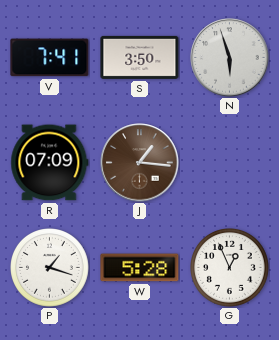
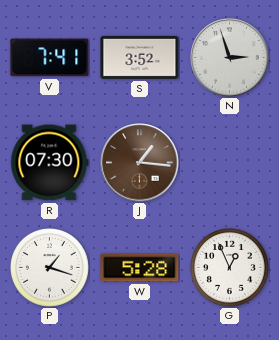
S: 3:50 -> 3:52
N: 5:57 -> 2:57
R: 07:09 -> 07:30
